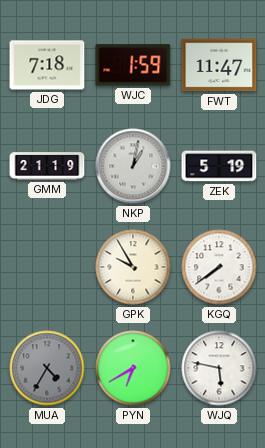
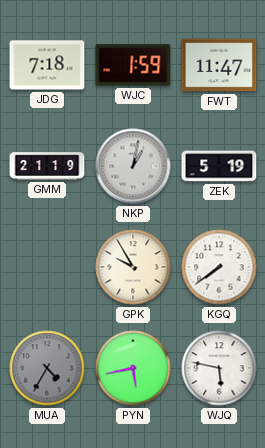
PYN: 6:40 -> 5:43
